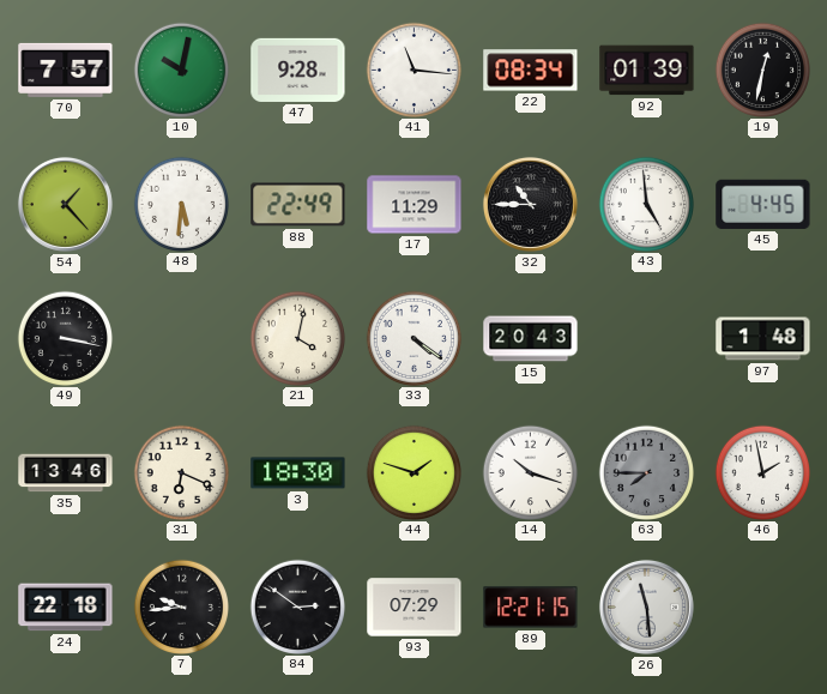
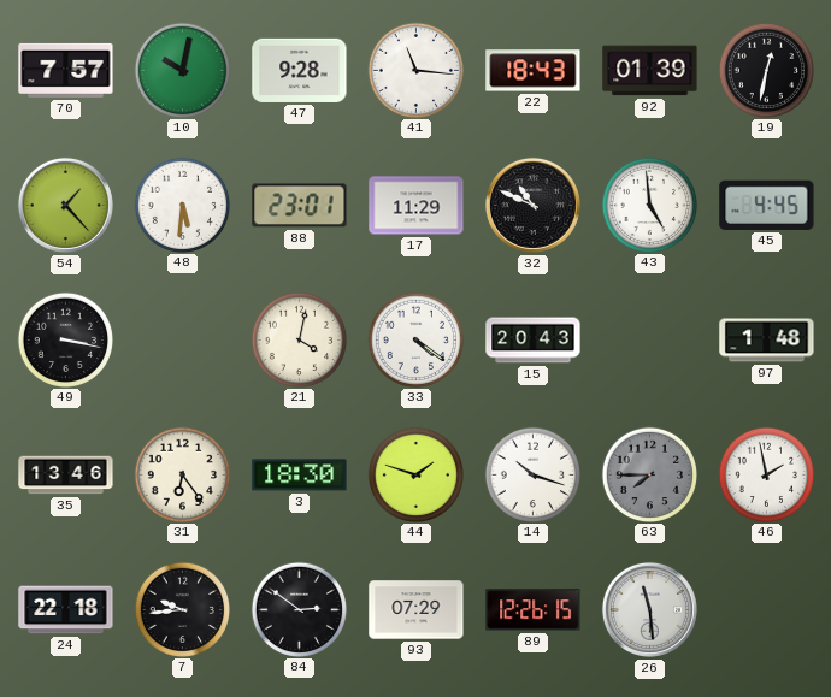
22: 08:34 -> 18:43
88: 22:49 -> 23:01
32: 10:45 -> 10:49
31: 6:19 -> 6:24
89: 12:21 -> 12:26
